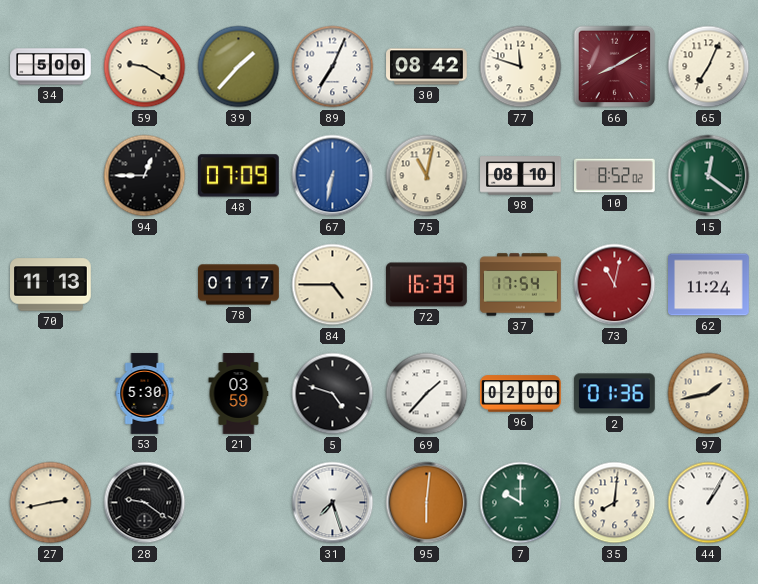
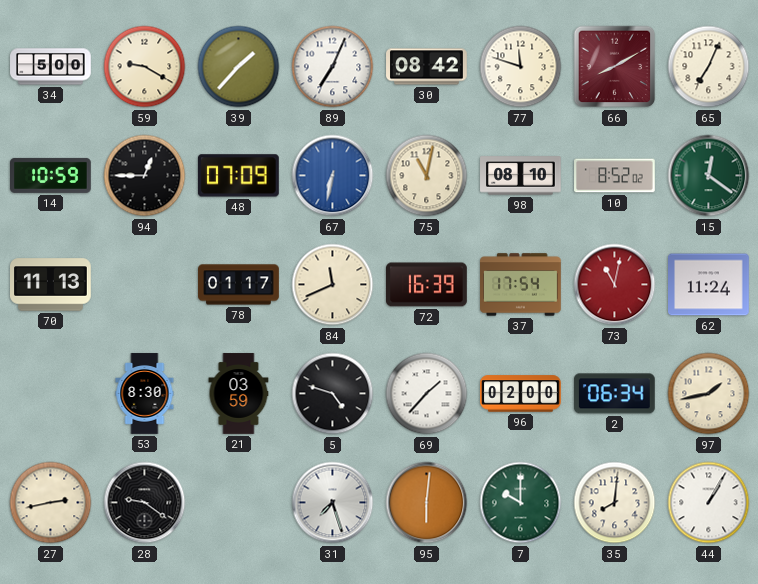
14: none -> 10:59
84: 4:45 -> 11:41
53: 5:30 -> 8:30
2: 01:36 -> 06:34
